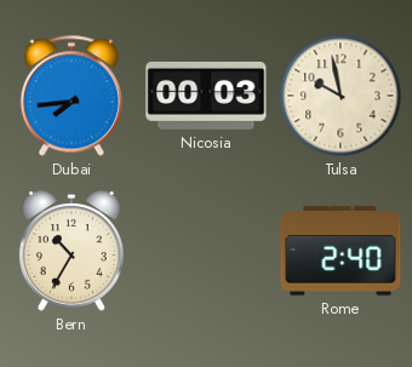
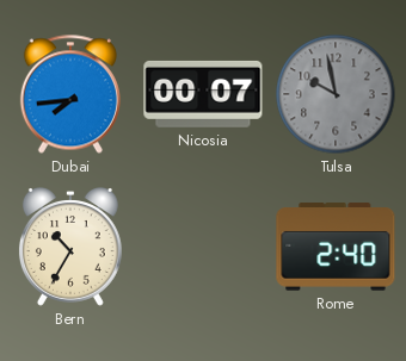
Nicosia: 00:03 -> 00:07
Tulsa dial: cream -> grey
